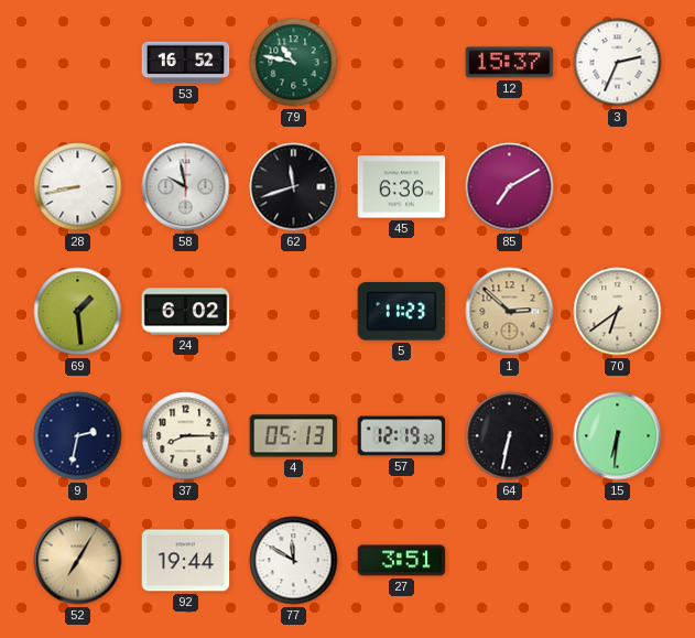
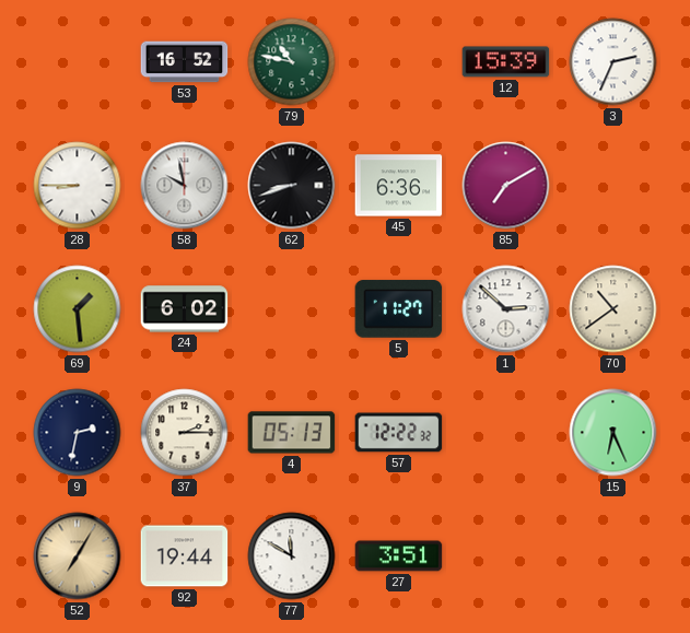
12: 15:37 -> 15:39
28: 8:43 -> 8:45
62: 11:42 -> 8:42
5: 11:23 -> 11:27
1 dial: champagne -> white
70: 6:39 -> 10:39
37: 8:15 -> 2:15
57: 12:19 -> 12:22
64: 6:32 -> none
15: 6:31 -> 6:26
